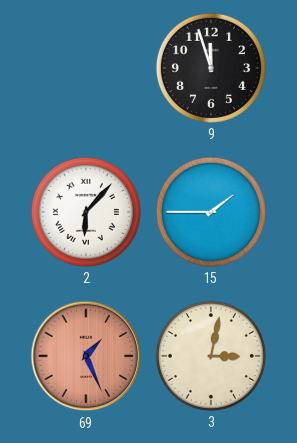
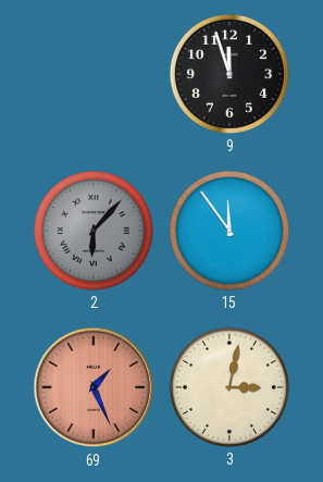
2 dial: white -> grey
15: 1:45 -> 11:54
